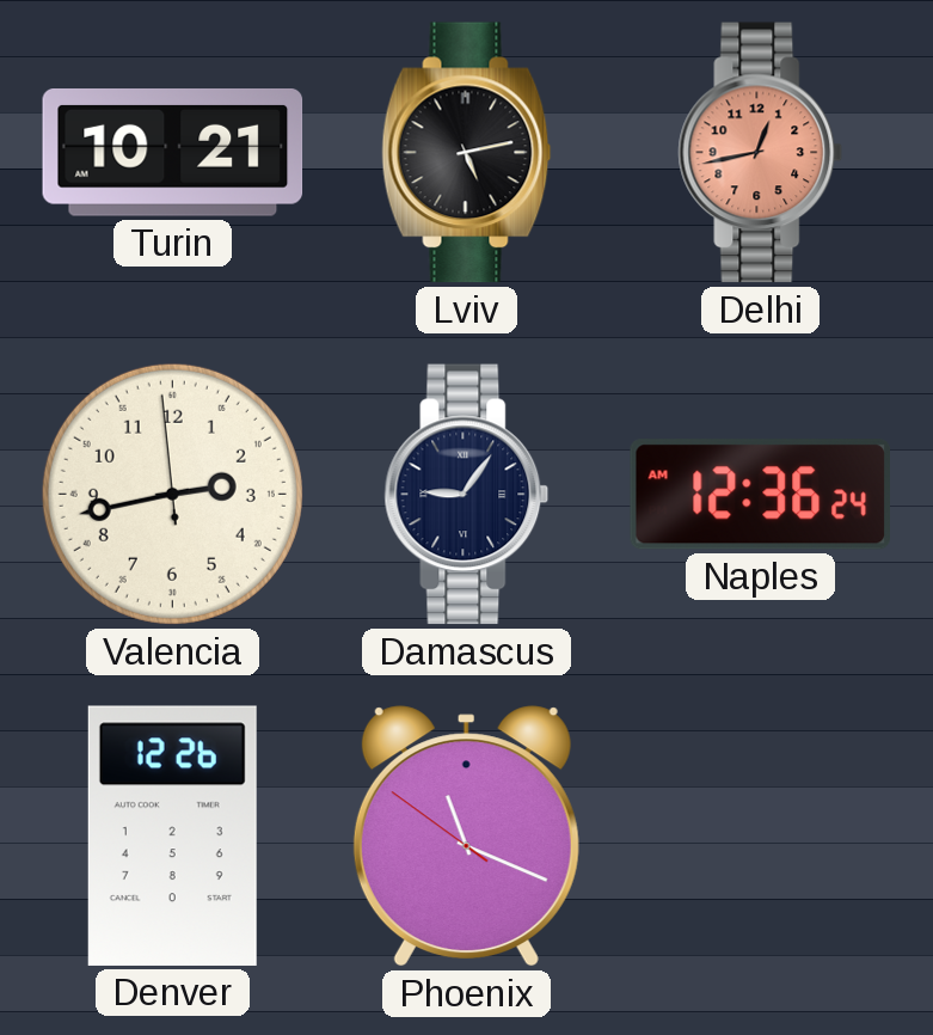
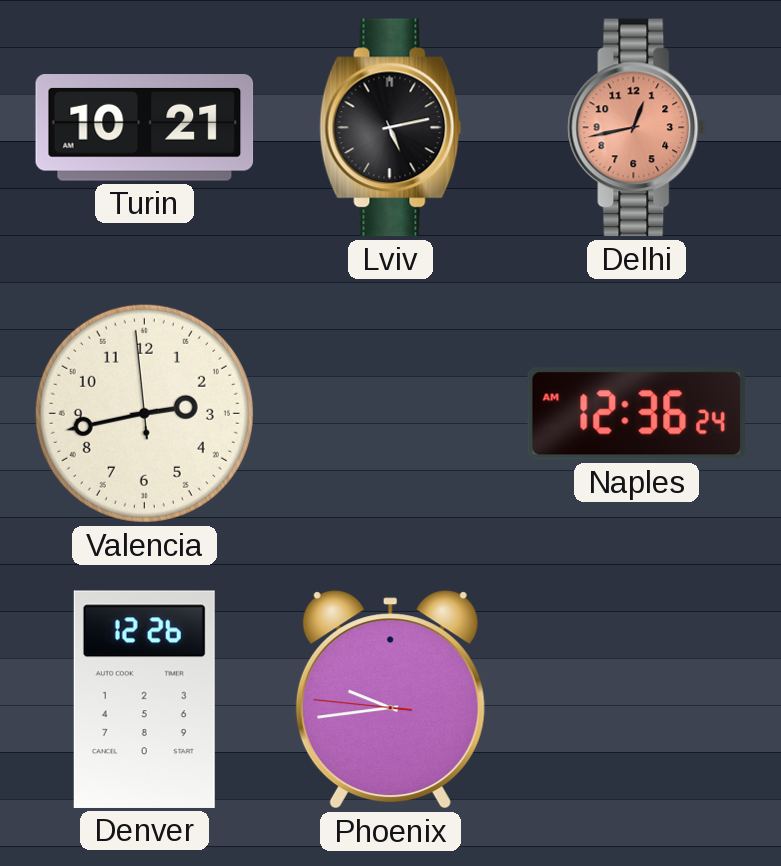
Damascus: 9:06 -> none
Phoenix: 11:18 -> 9:43
